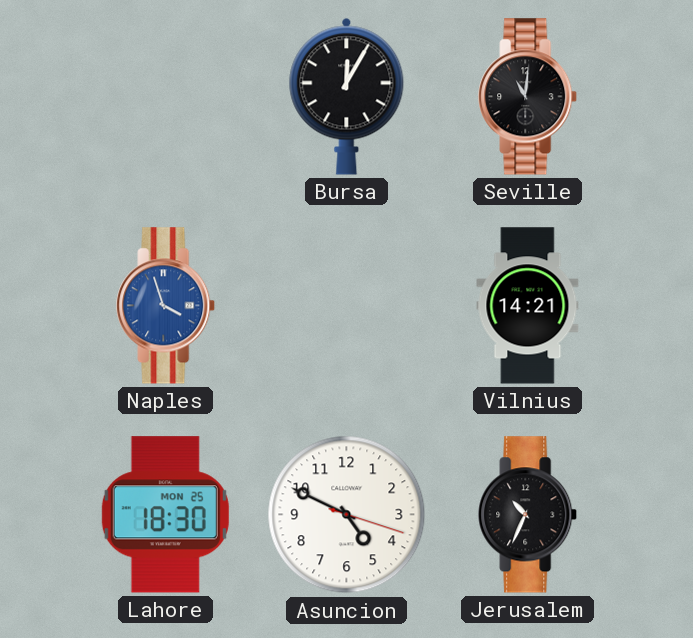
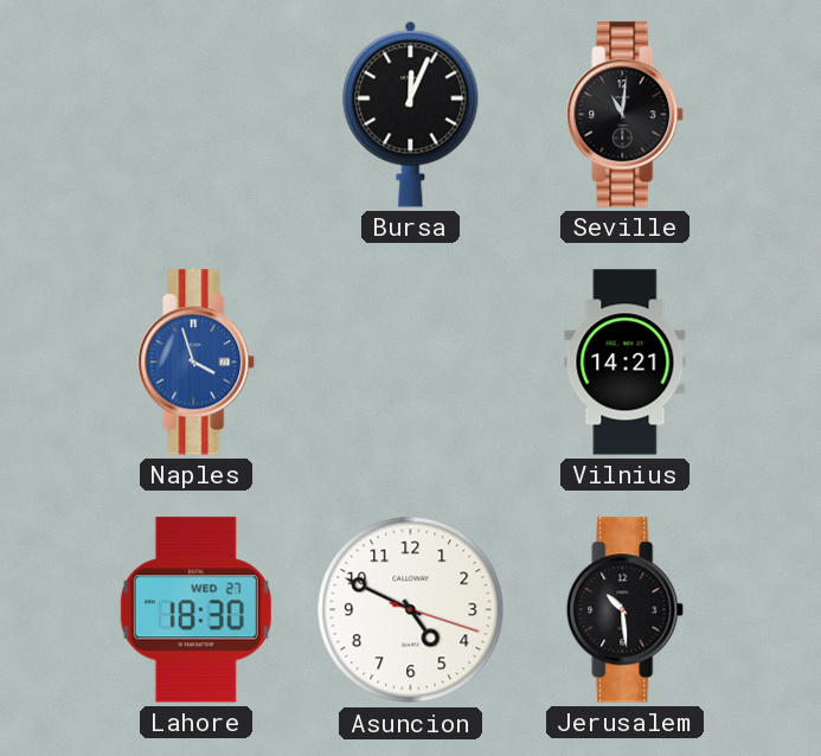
Bursa: 12:05 -> 12:04
Lahore date: MON 25 -> WED 27
Jerusalem: 10:34 -> 10:29
